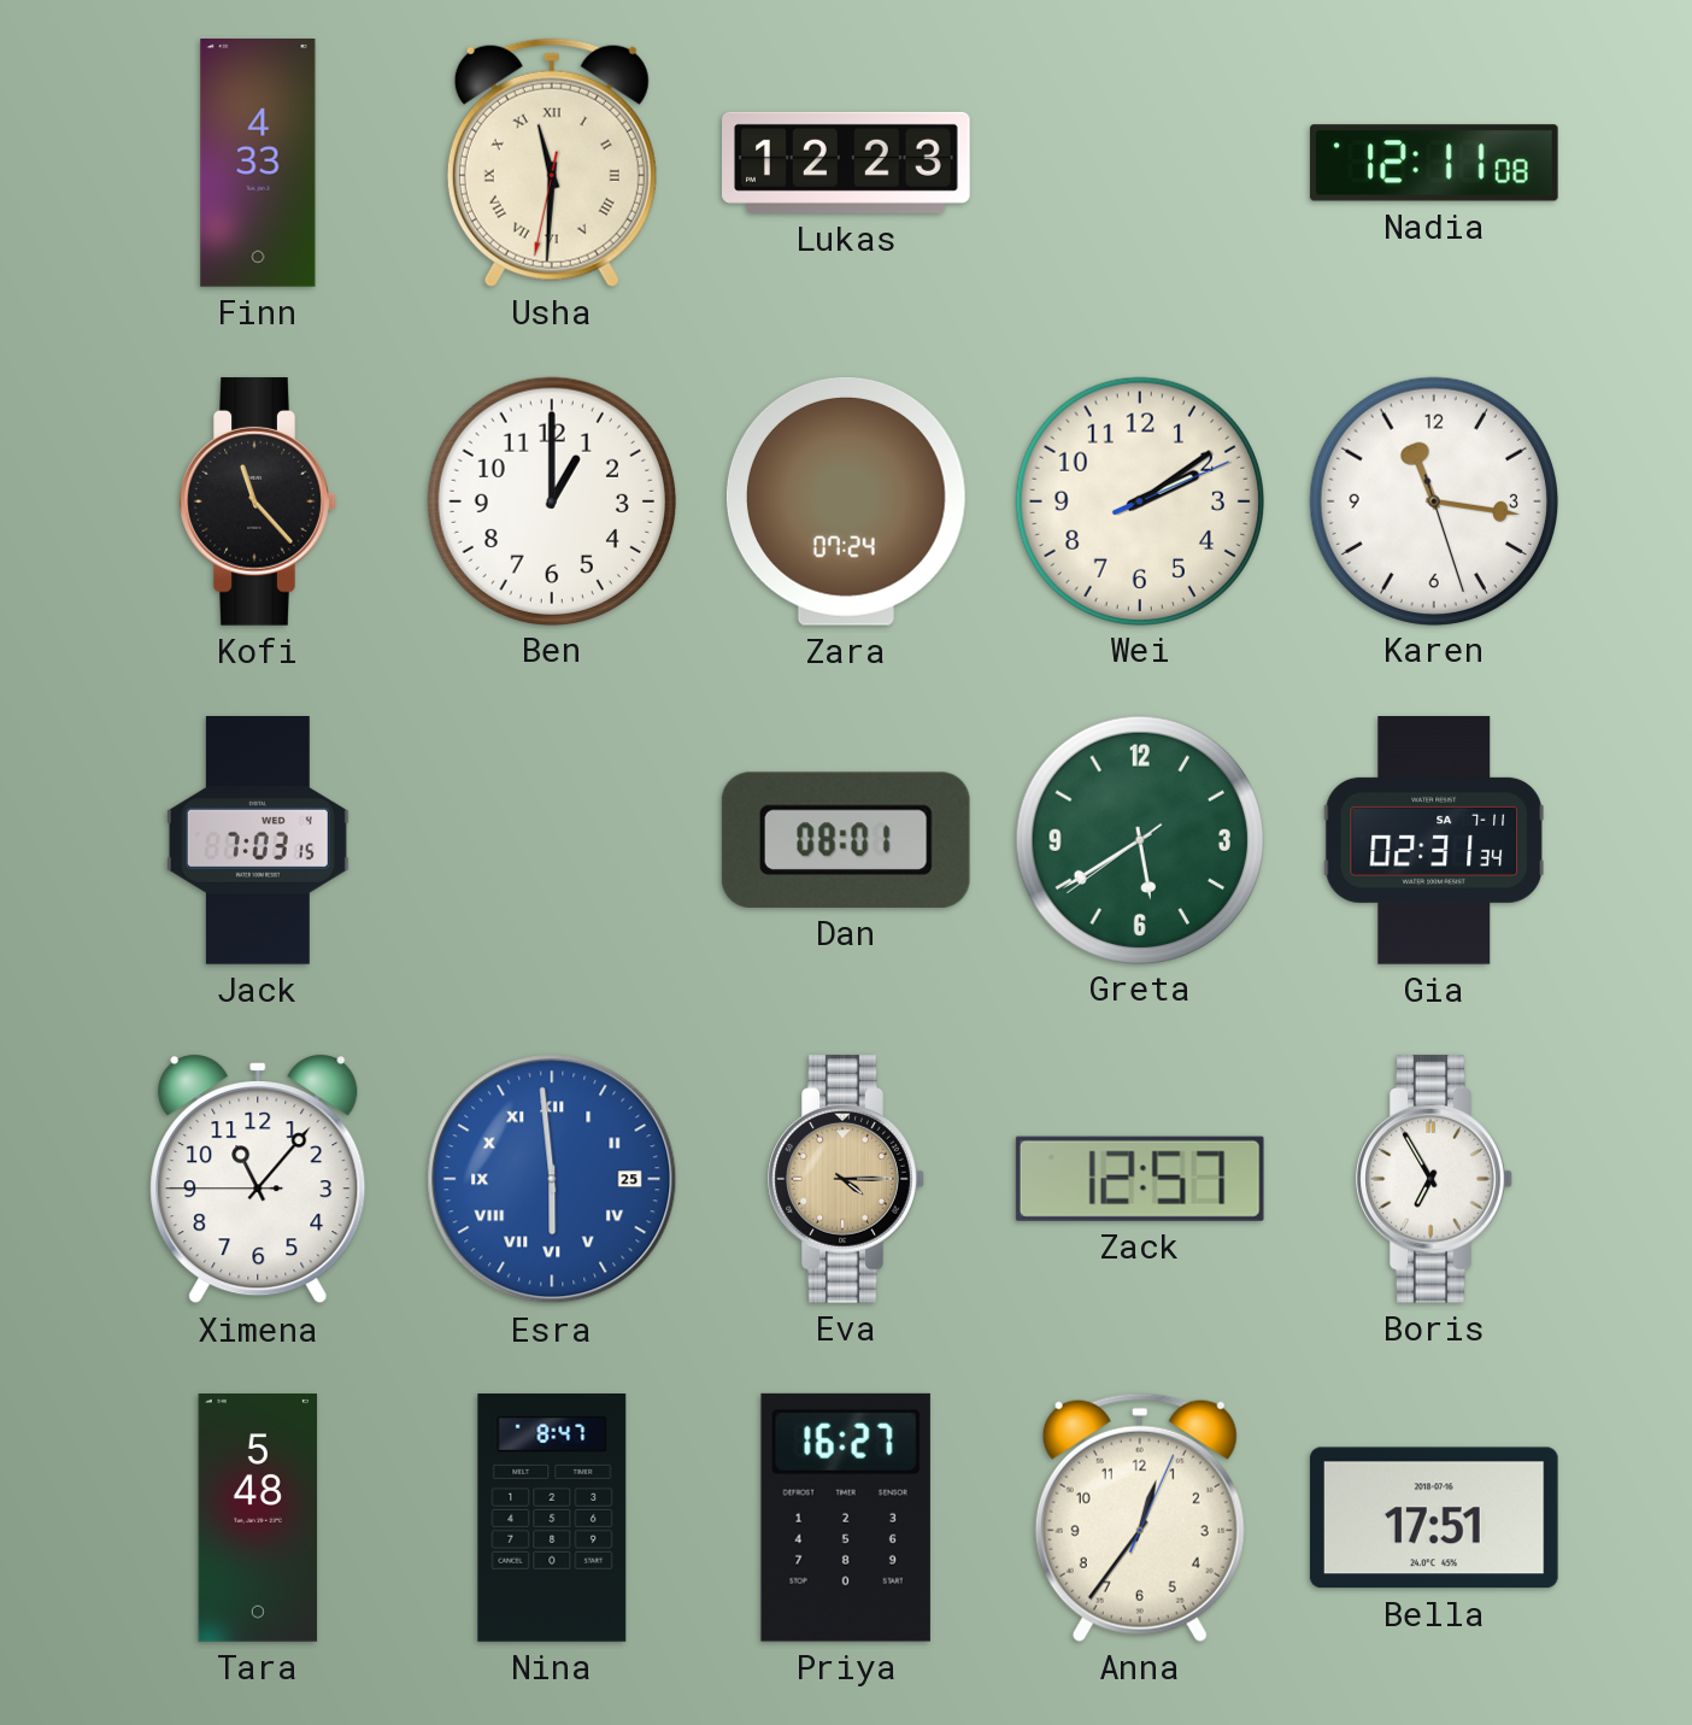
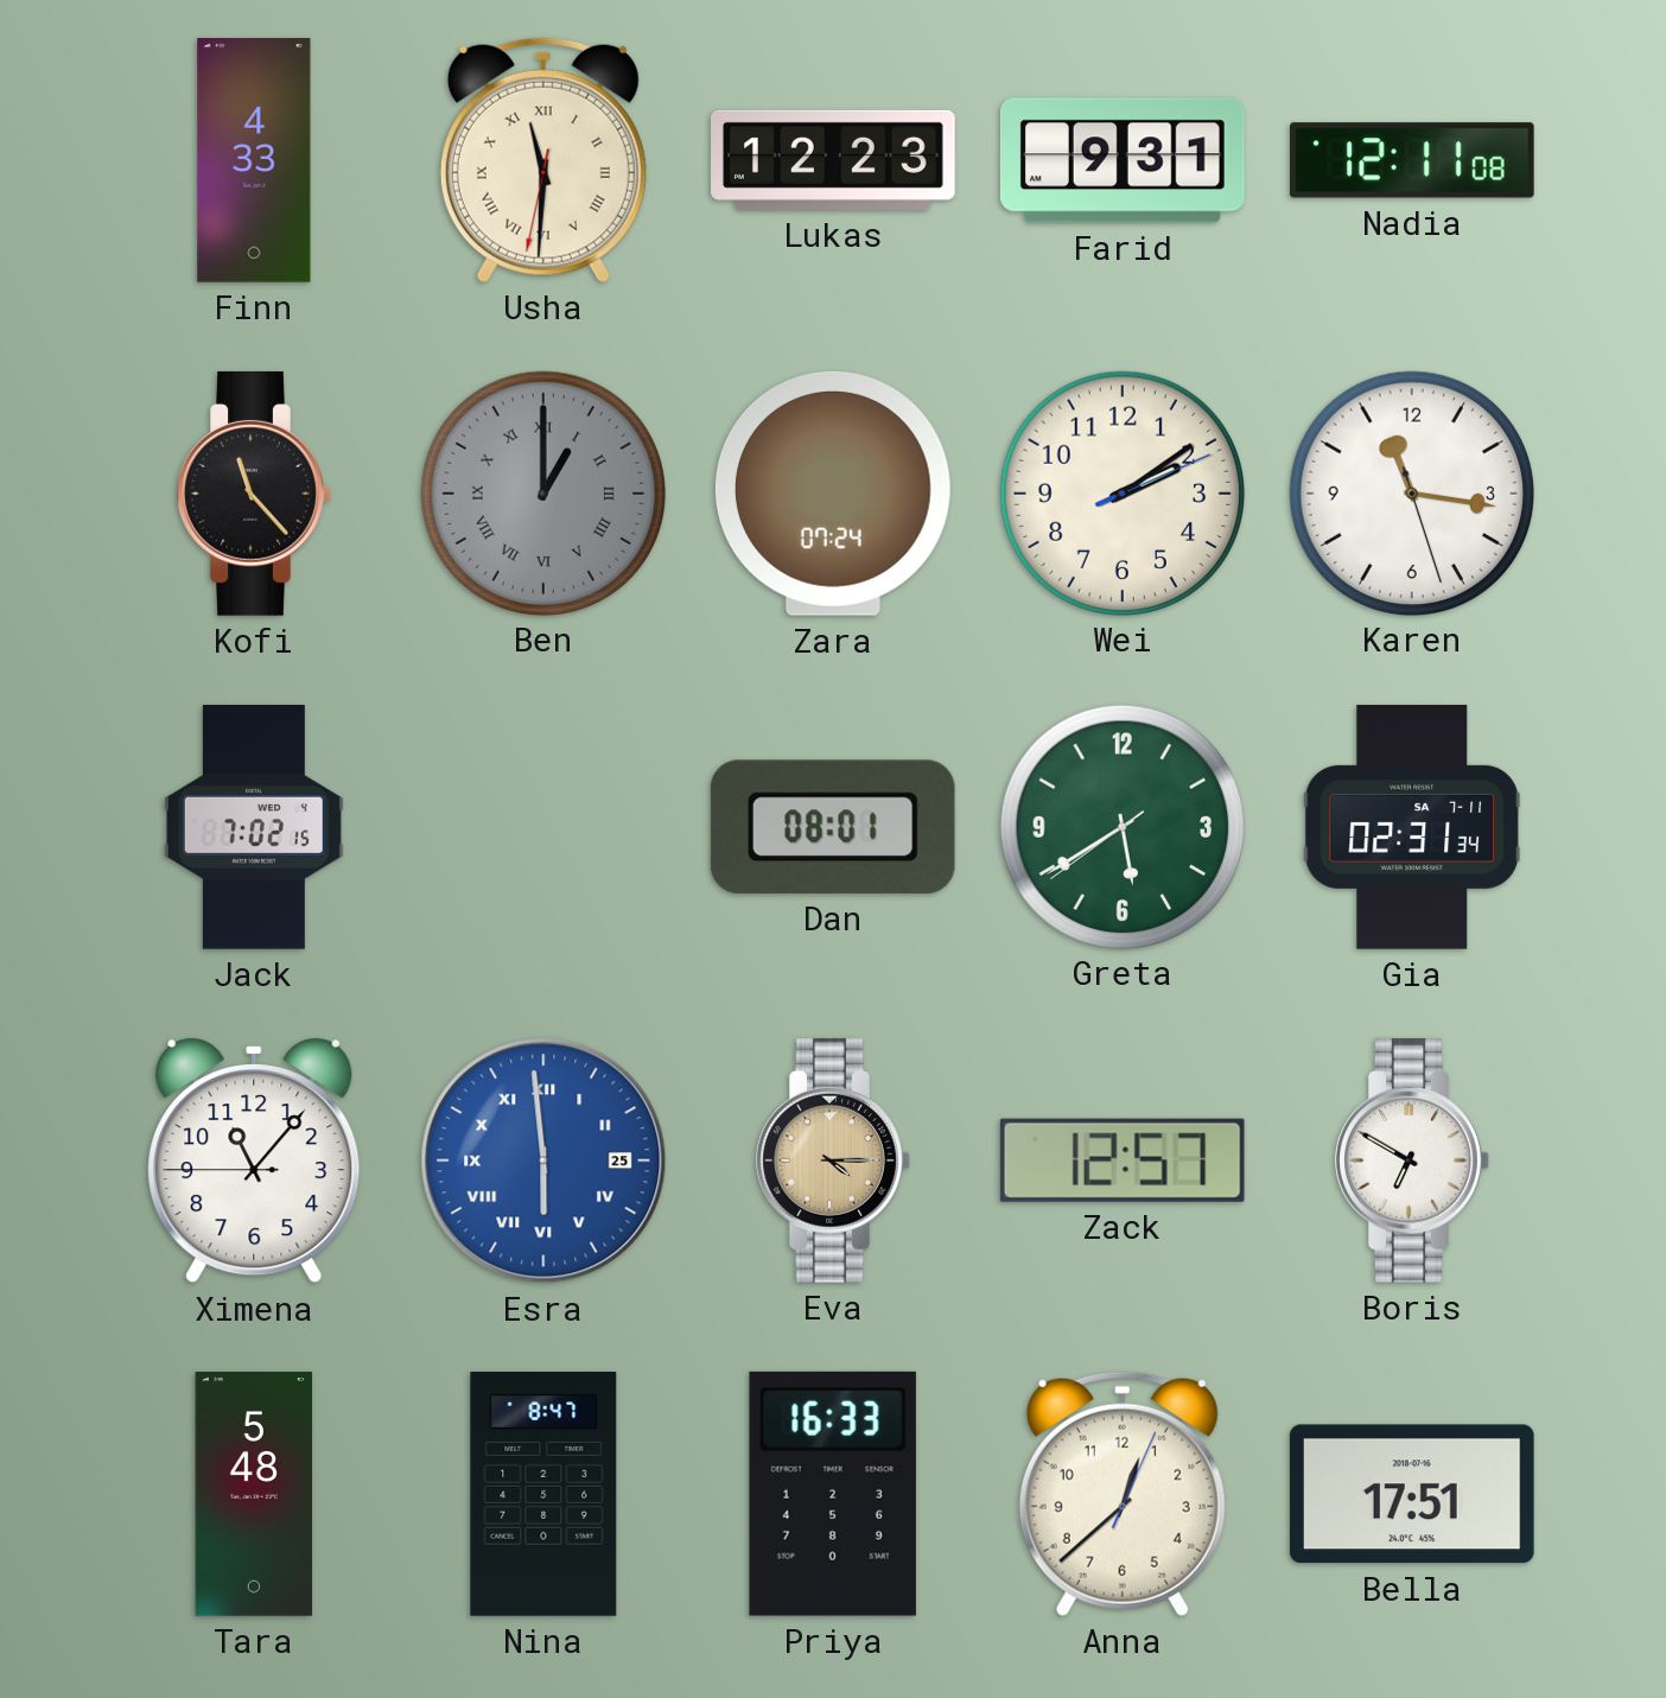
Farid: none -> 9:31
Ben dial: white -> grey
Ben numerals: Arabic -> Roman
Jack: 7:03 -> 7:02
Boris: 6:55 -> 6:50
Priya: 16:27 -> 16:33
Anna: 12:36 -> 12:38
